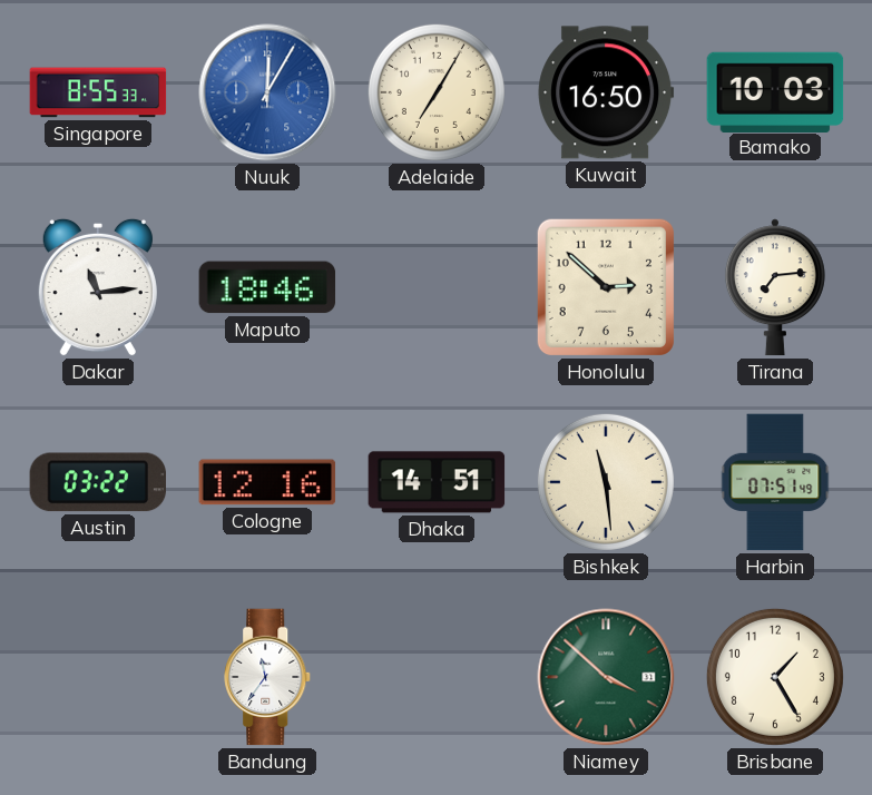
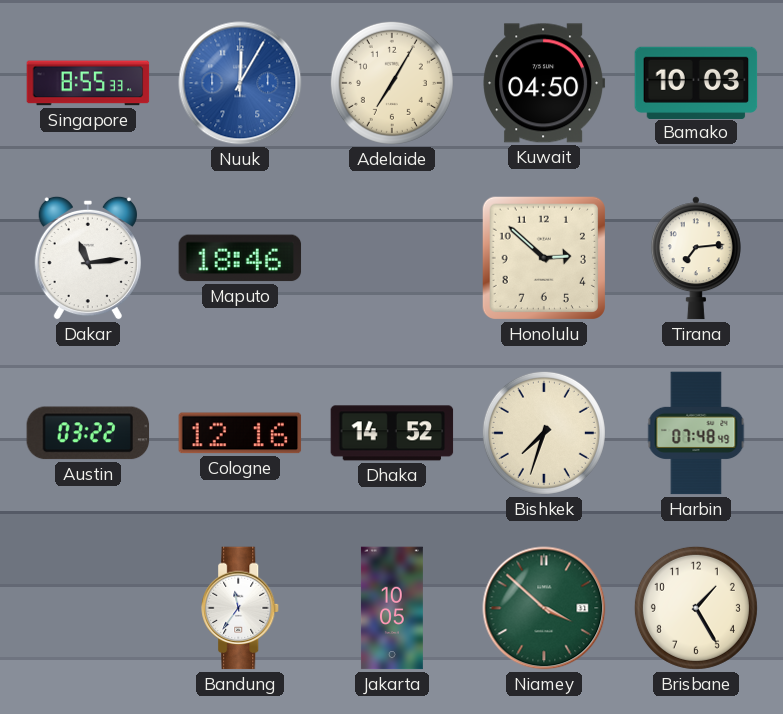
Kuwait: 16:50 -> 04:50
Dhaka: 14:51 -> 14:52
Bishkek: 11:29 -> 7:33
Harbin: 07:51 -> 07:48
Jakarta: none -> 10:05
